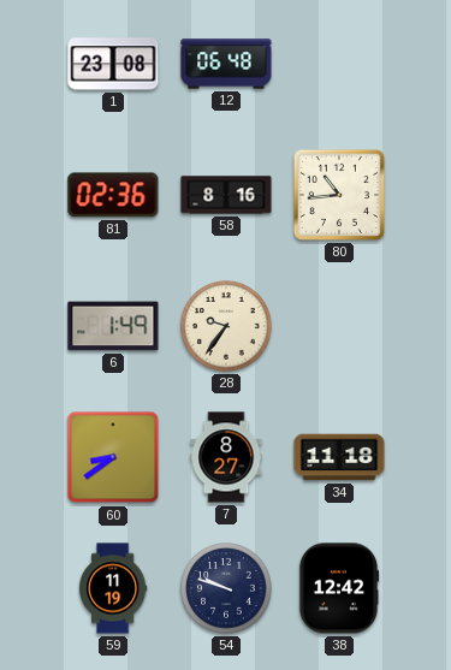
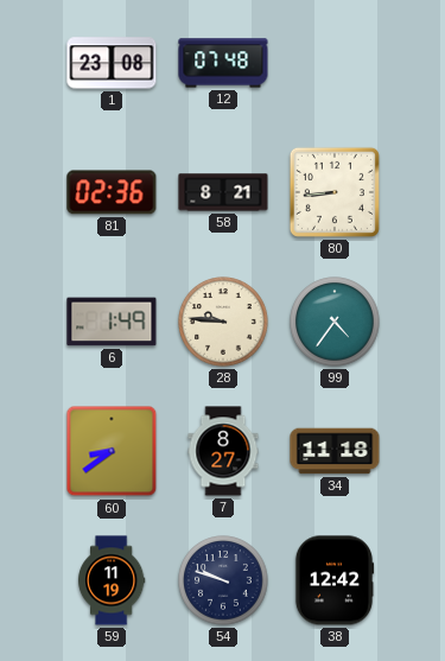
12: 06:48 -> 07:48
58: 8:16 -> 8:21
80: 10:44 -> 8:44
28: 9:36 -> 9:46
99: none -> 4:36
